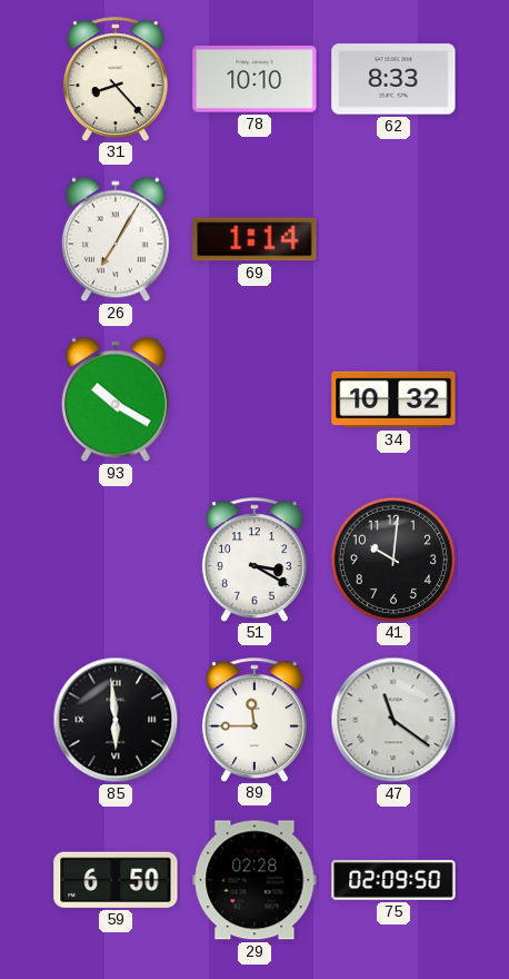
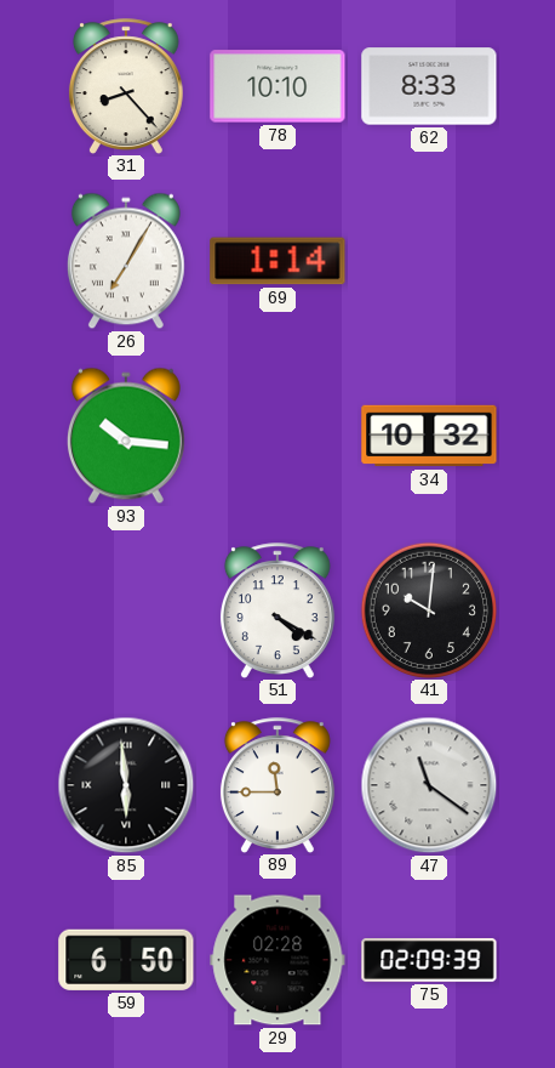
93: 10:20 -> 10:16
51: 3:20 -> 4:20
75: 02:09:50 -> 02:09:39
